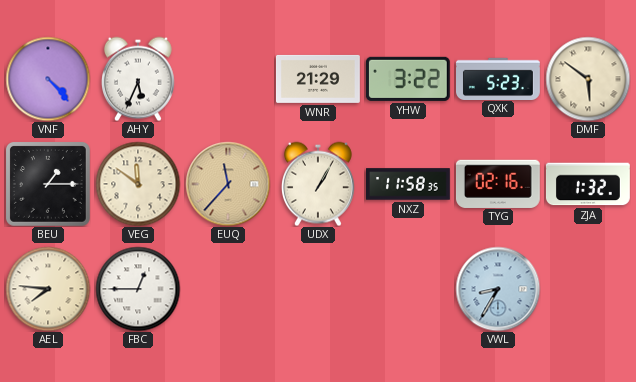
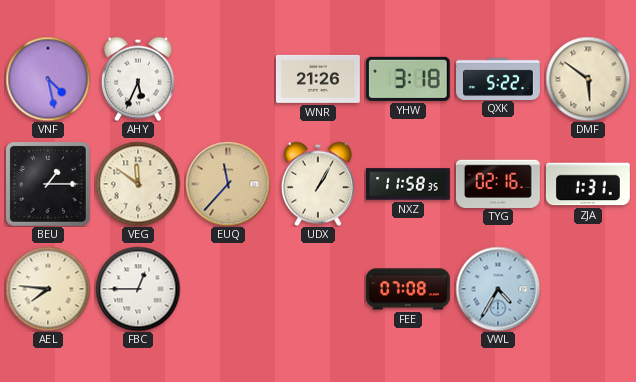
VNF: 4:23 -> 4:28
WNR: 21:29 -> 21:26
YHW: 3:22 -> 3:18
QXK: 5:23 -> 5:22
ZJA: 1:32 -> 1:31
FEE: none -> 07:08
VWL: 8:35 -> 4:35
